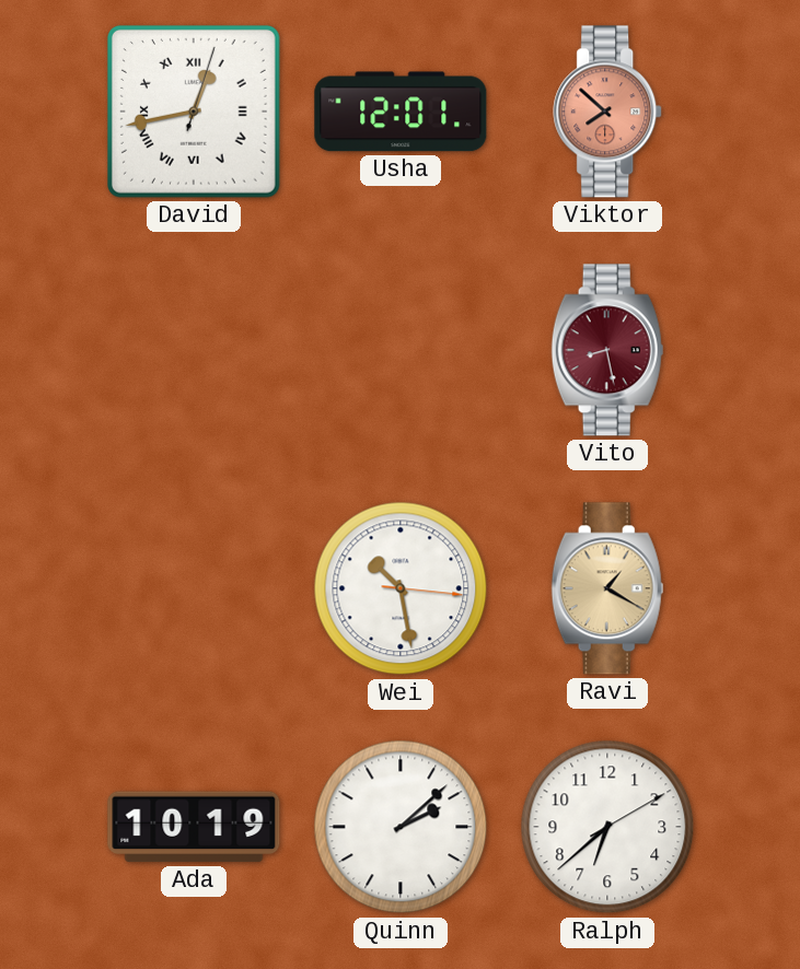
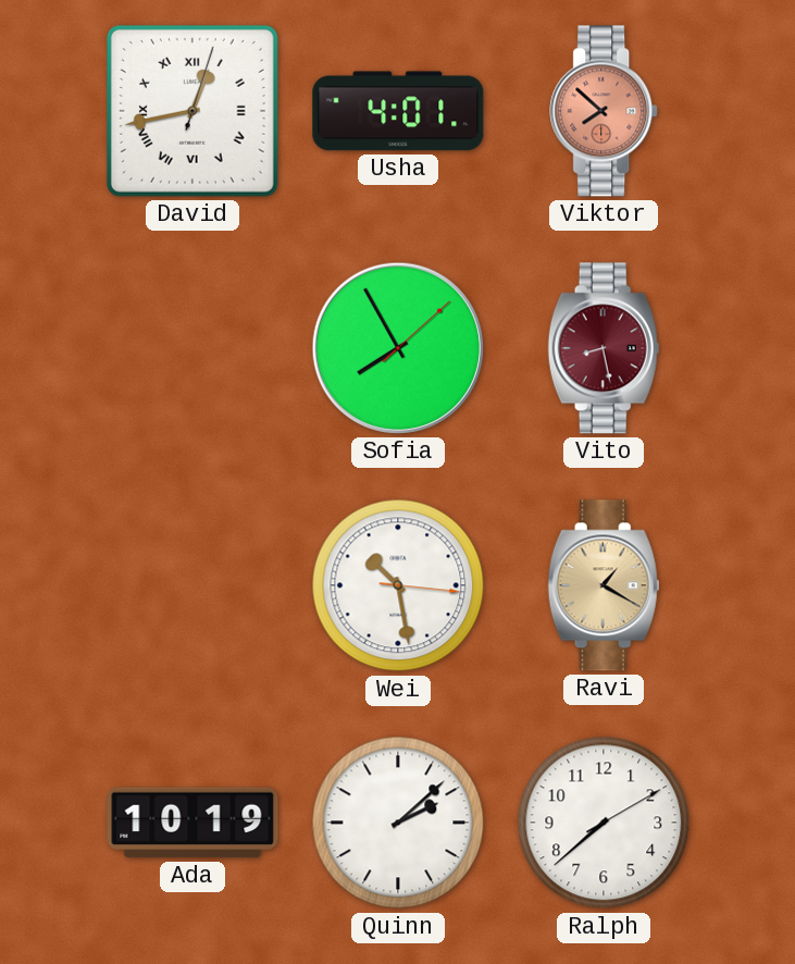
Usha: 12:01 -> 4:01
Sofia: none -> 7:55
Ralph: 6:38 -> 7:38
